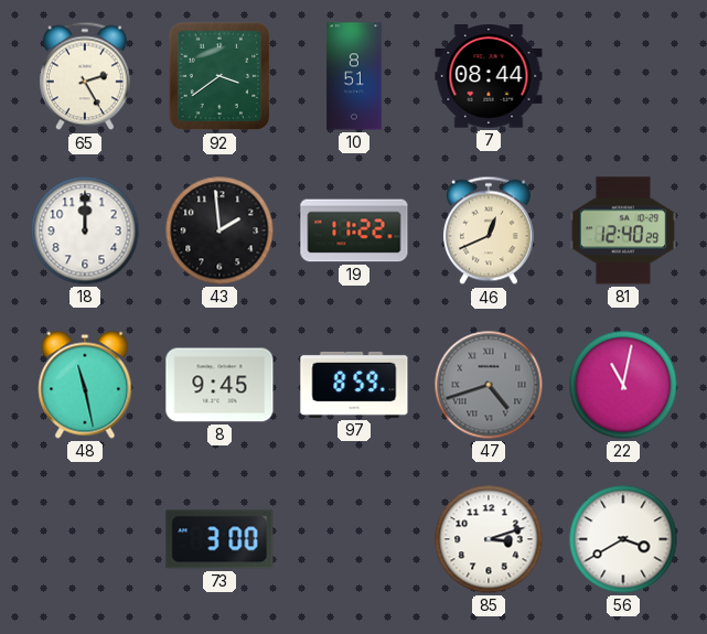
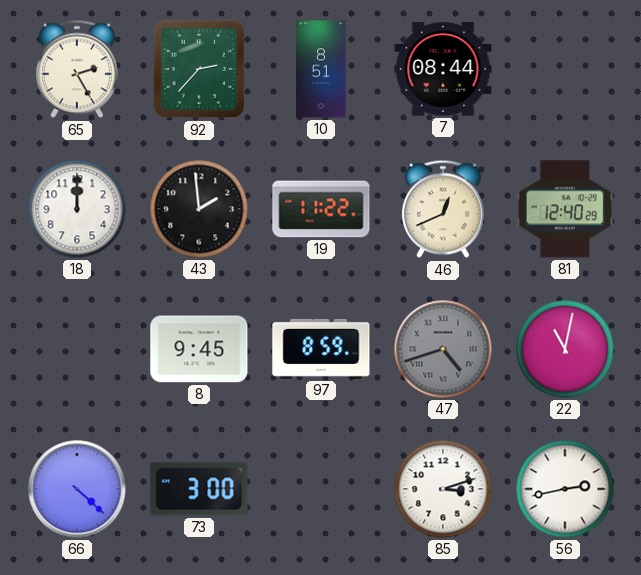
92: 3:39 -> 2:37
48: 11:28 -> none
66: none -> 4:22
56: 3:40 -> 2:43
